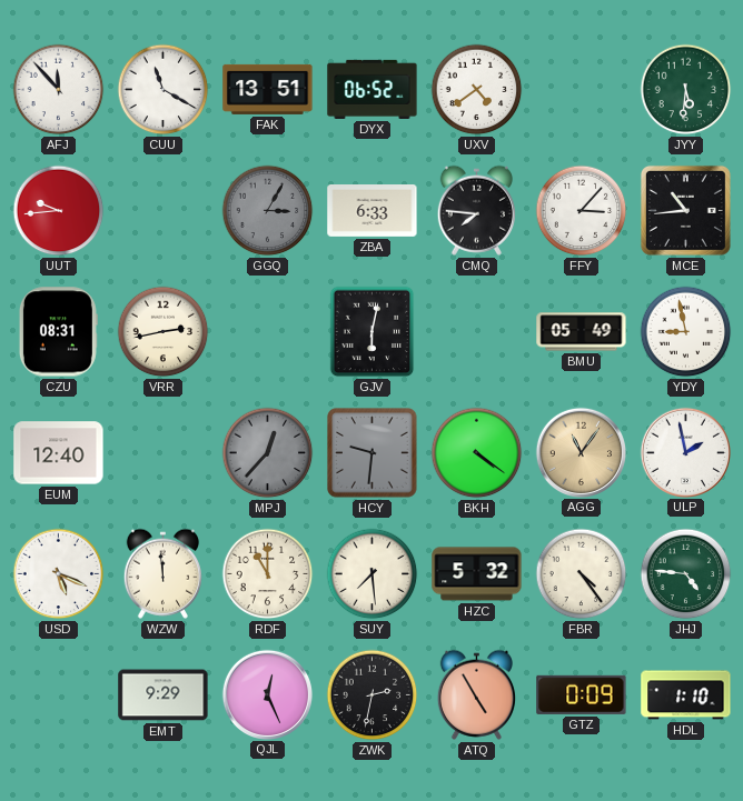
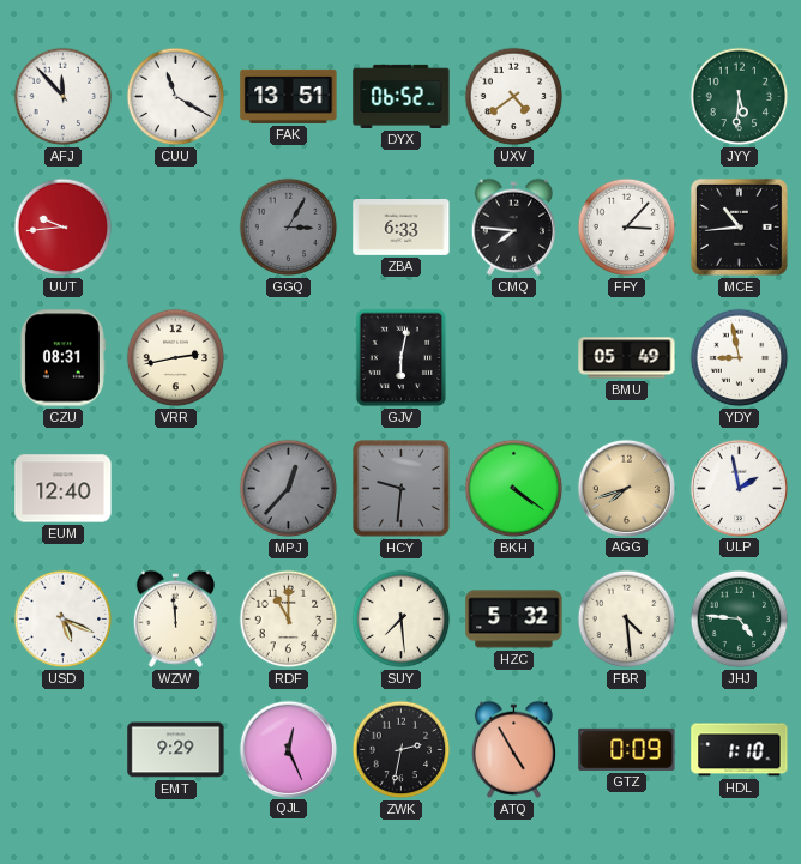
AGG: 11:06 -> 7:42
FBR: 4:24 -> 4:29
